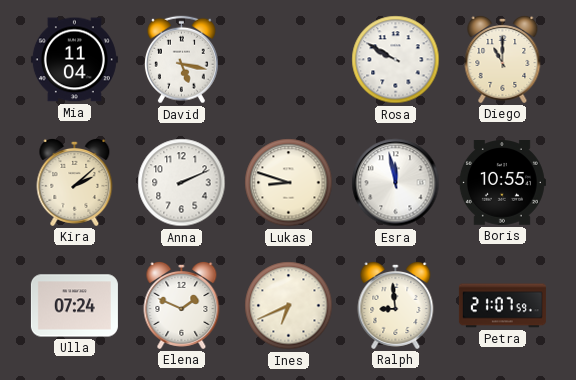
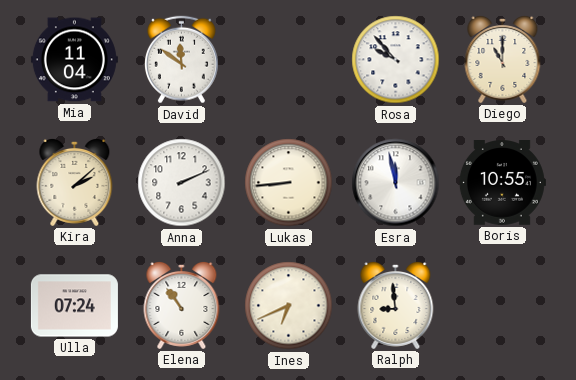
David: 5:17 -> 11:51
Rosa: 9:50 -> 9:53
Lukas: 8:48 -> 8:44
Elena: 1:49 -> 10:54
Petra: 21:07 -> none
